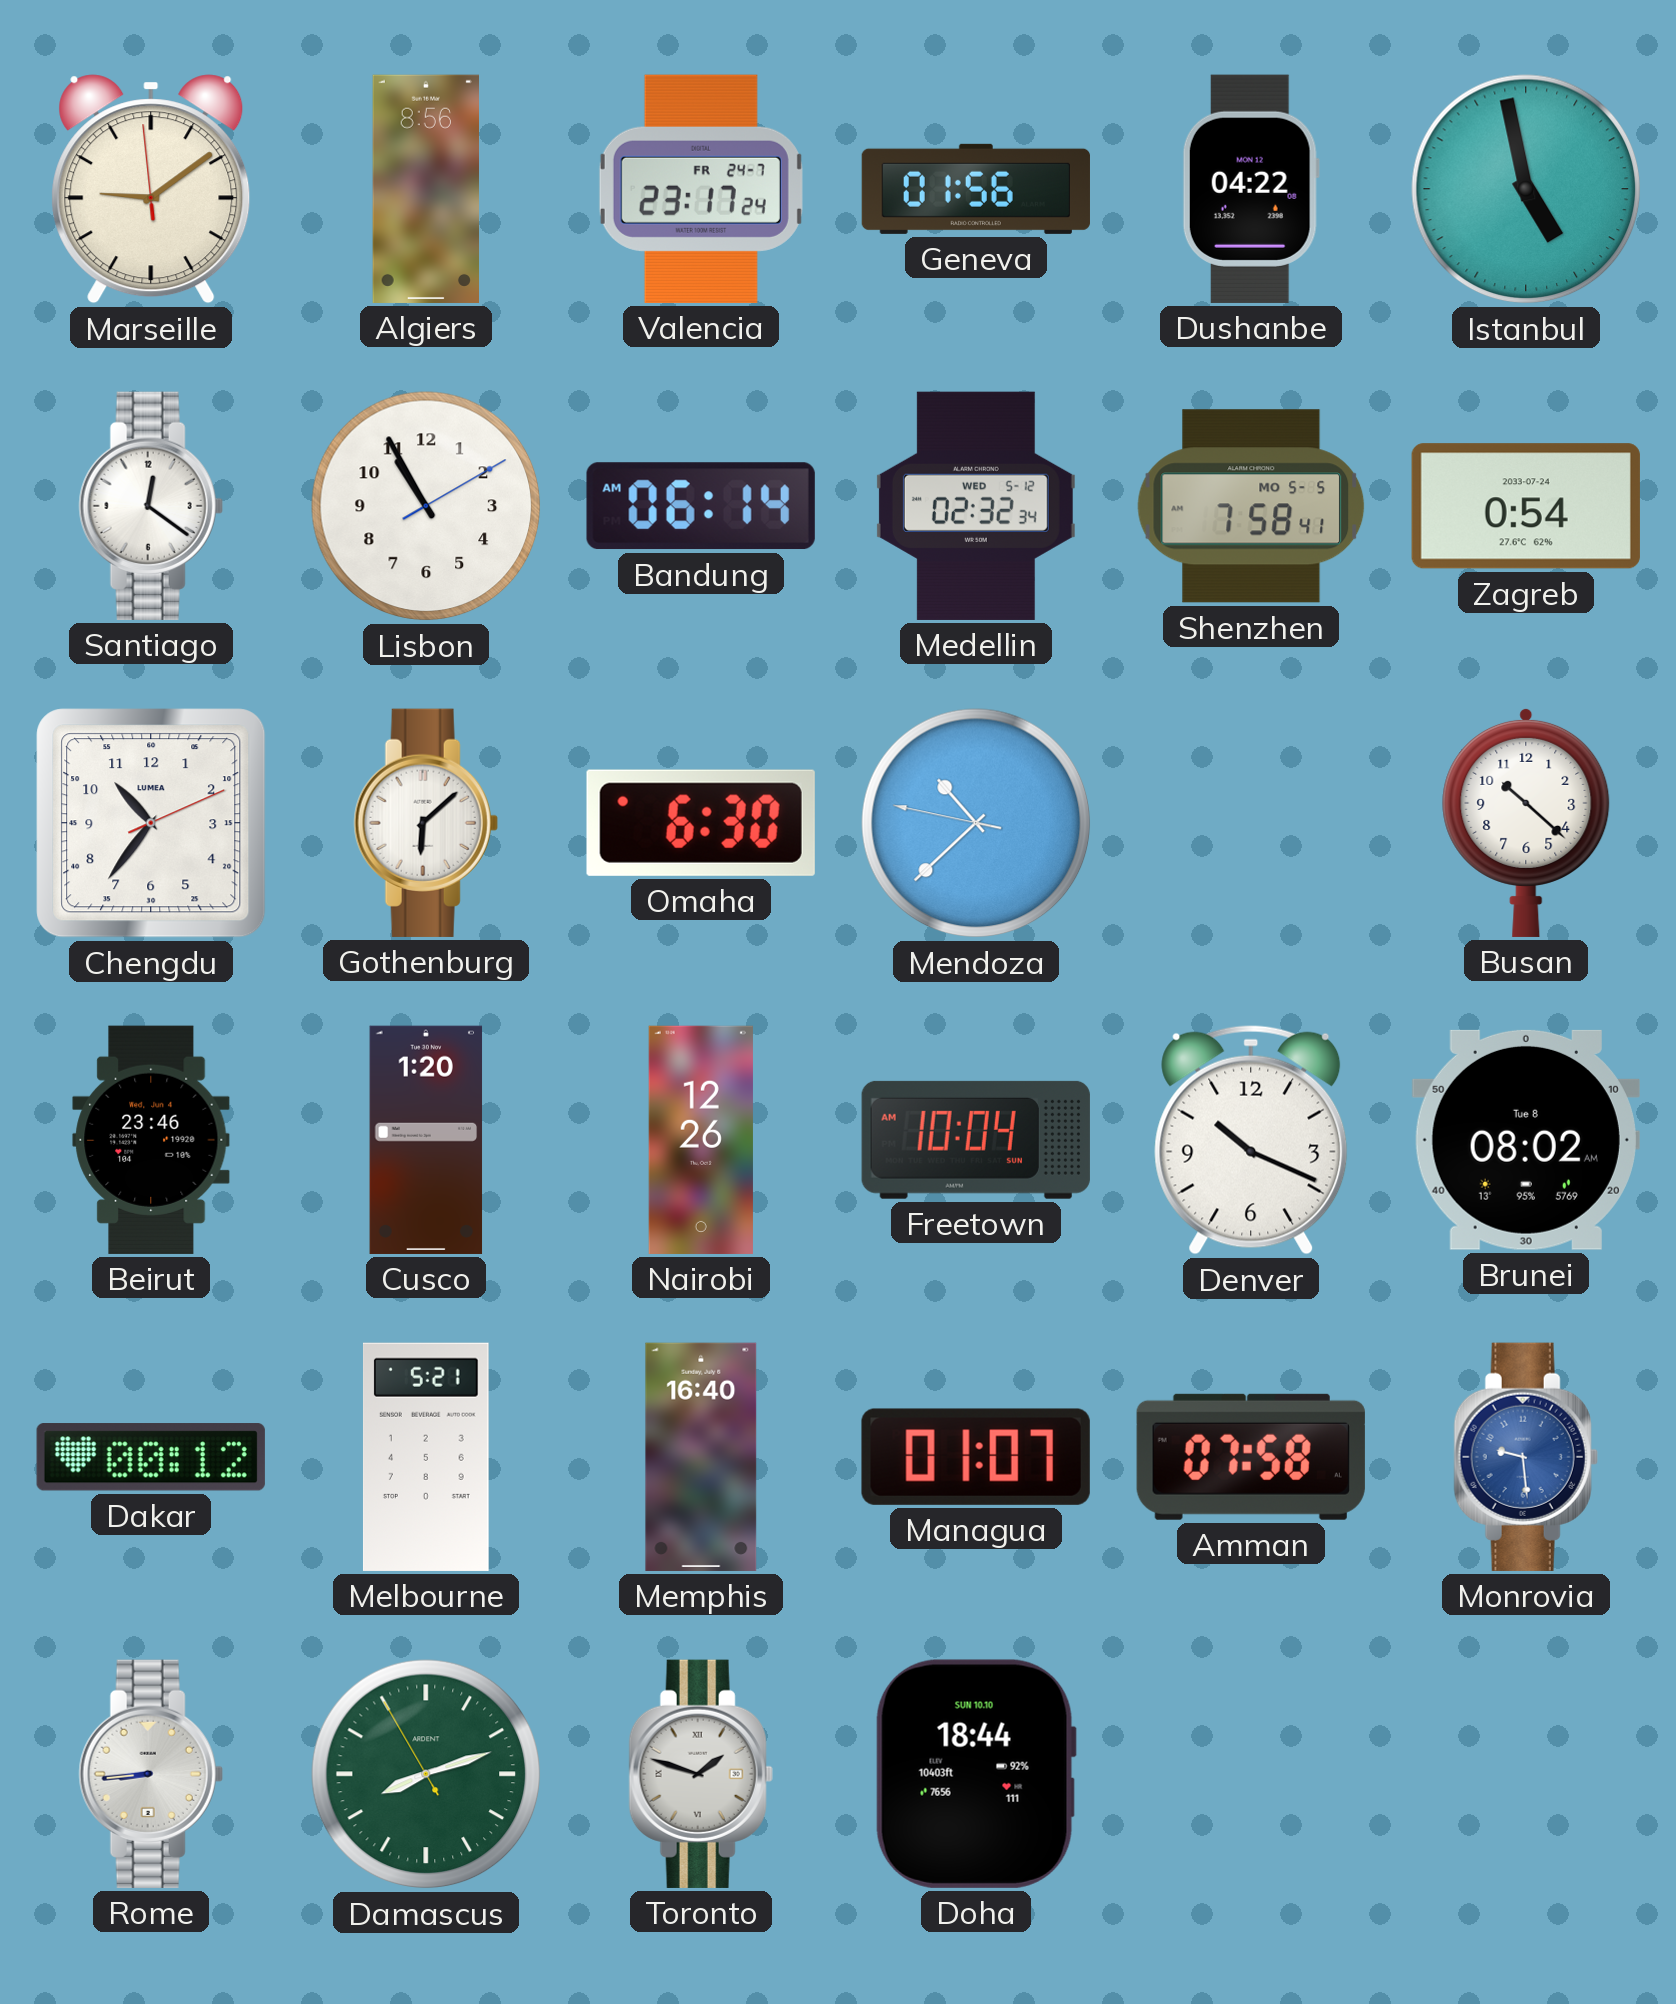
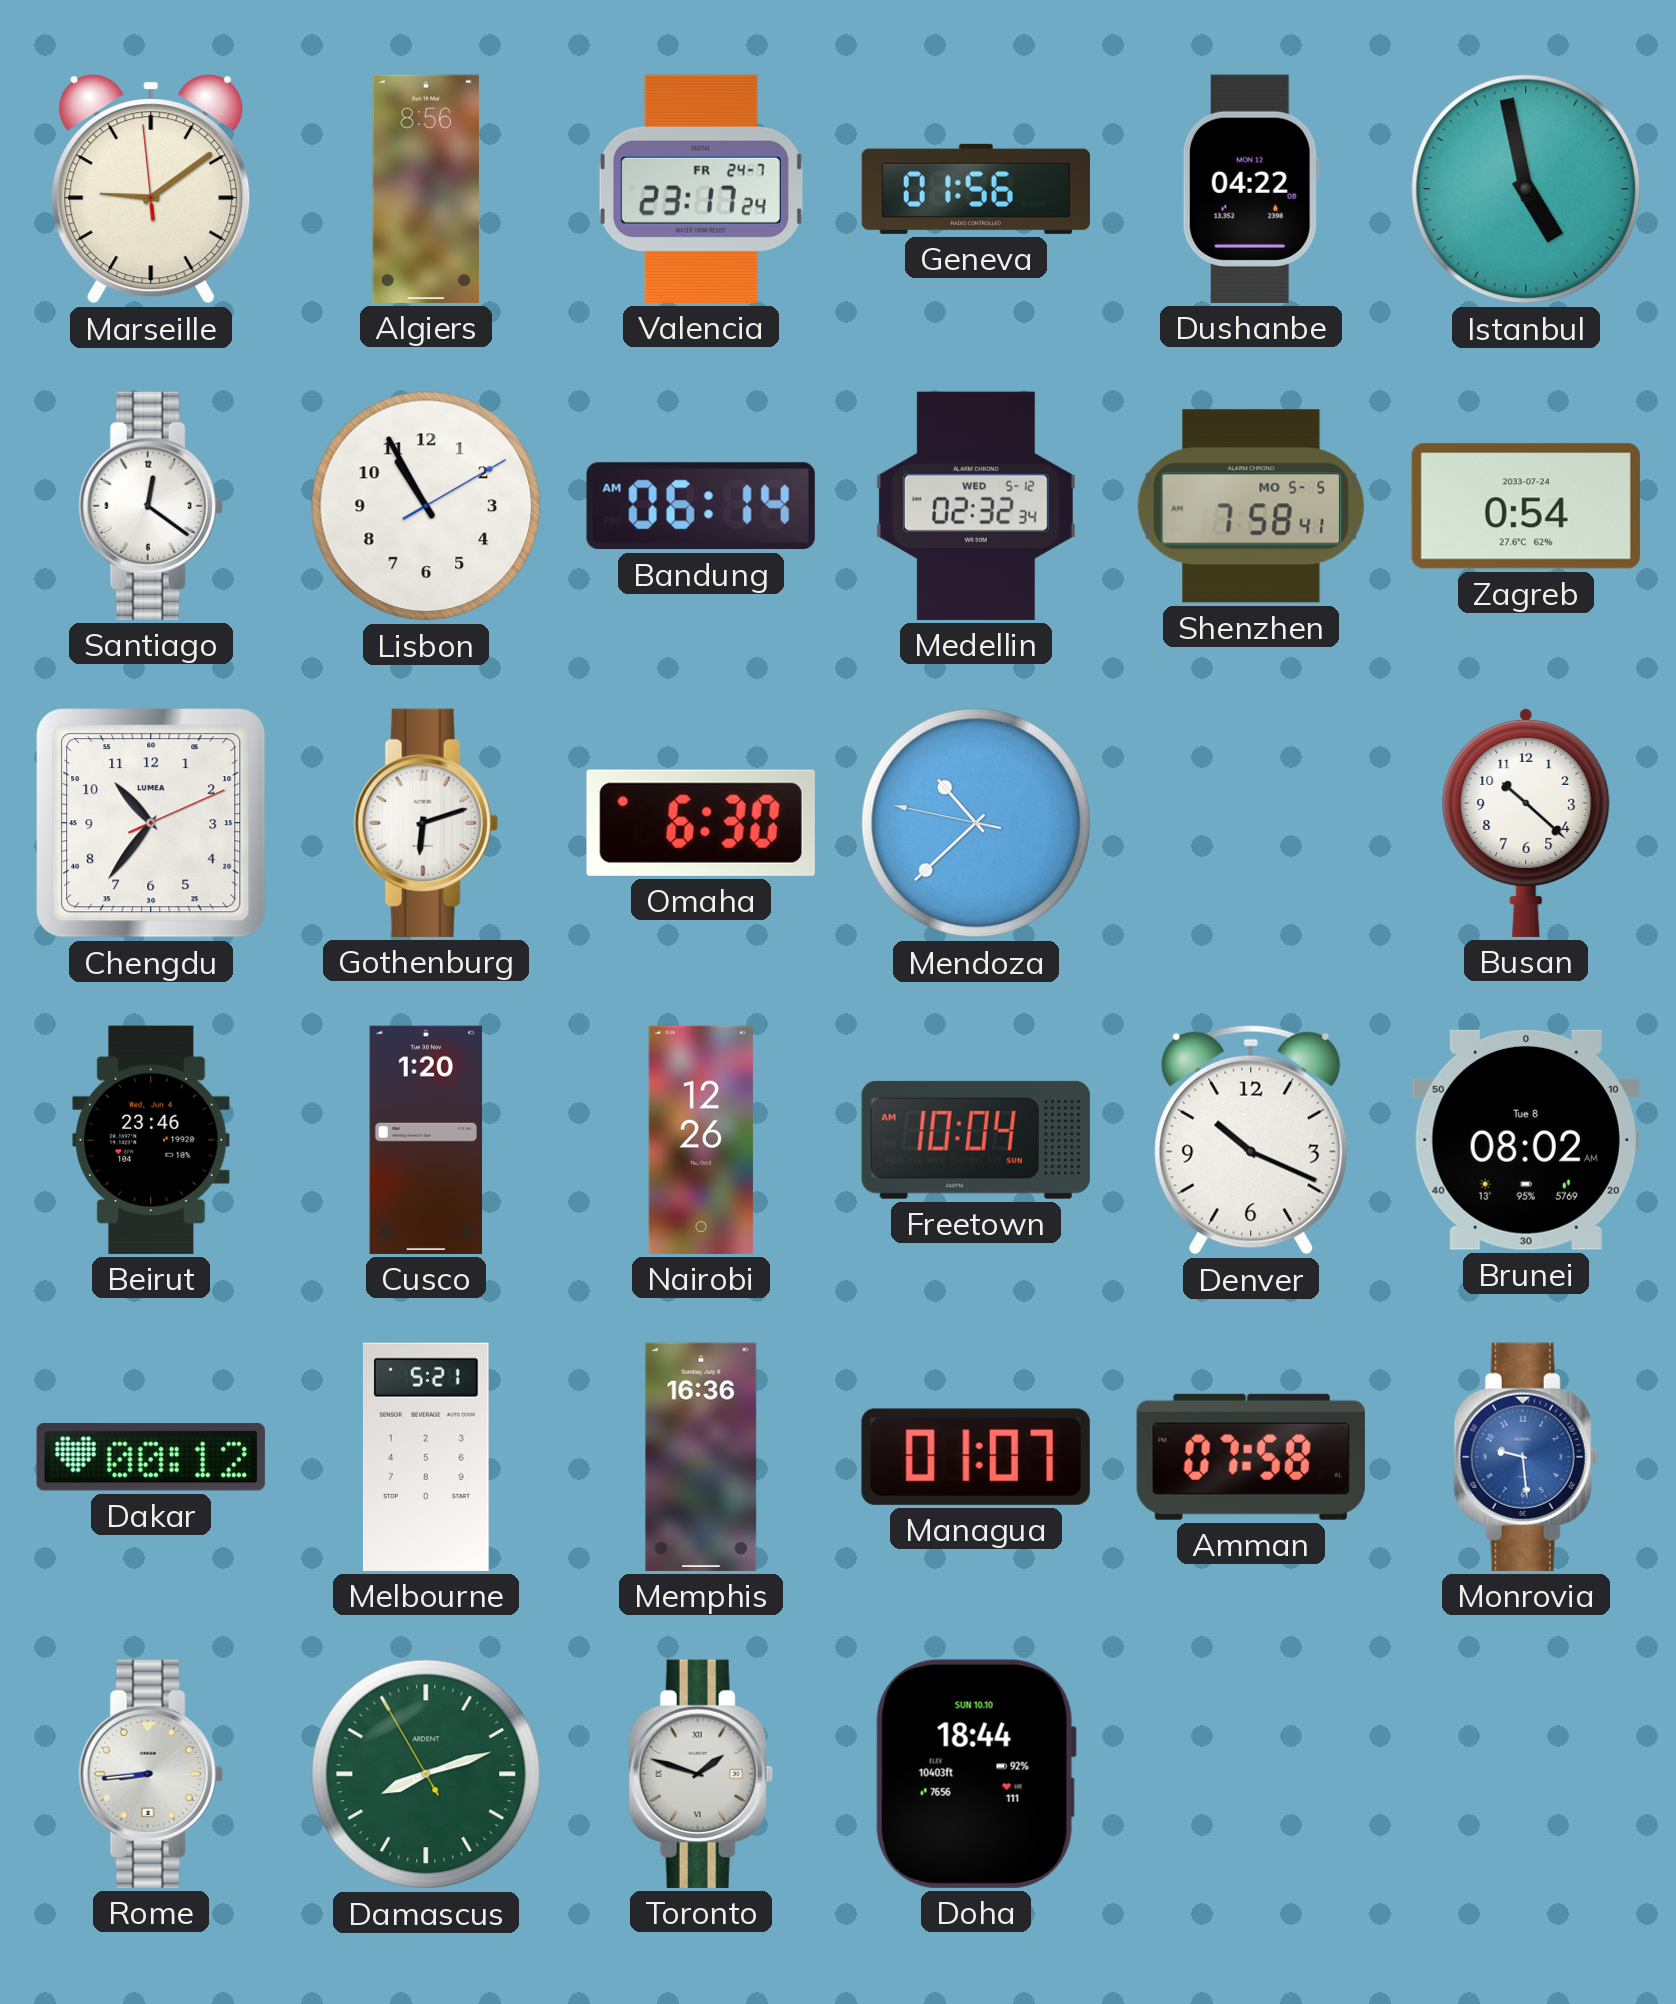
Gothenburg: 6:08 -> 6:12
Memphis: 16:40 -> 16:36
